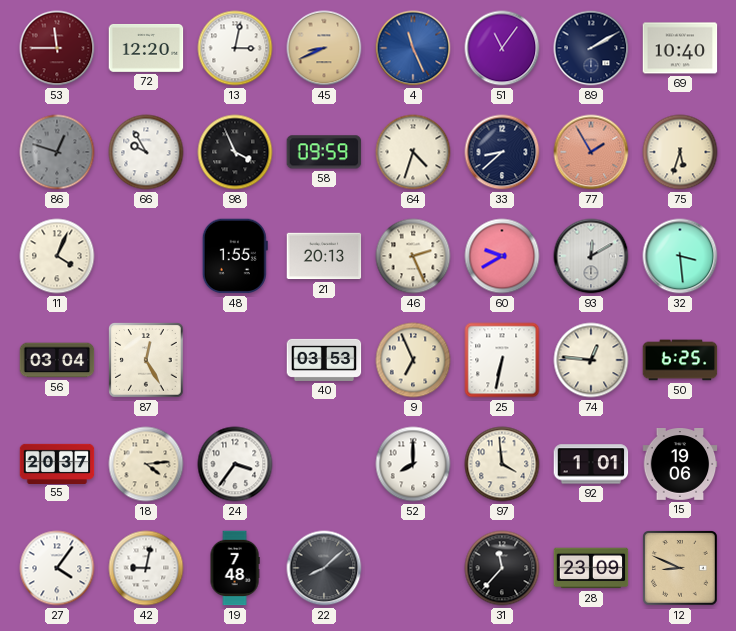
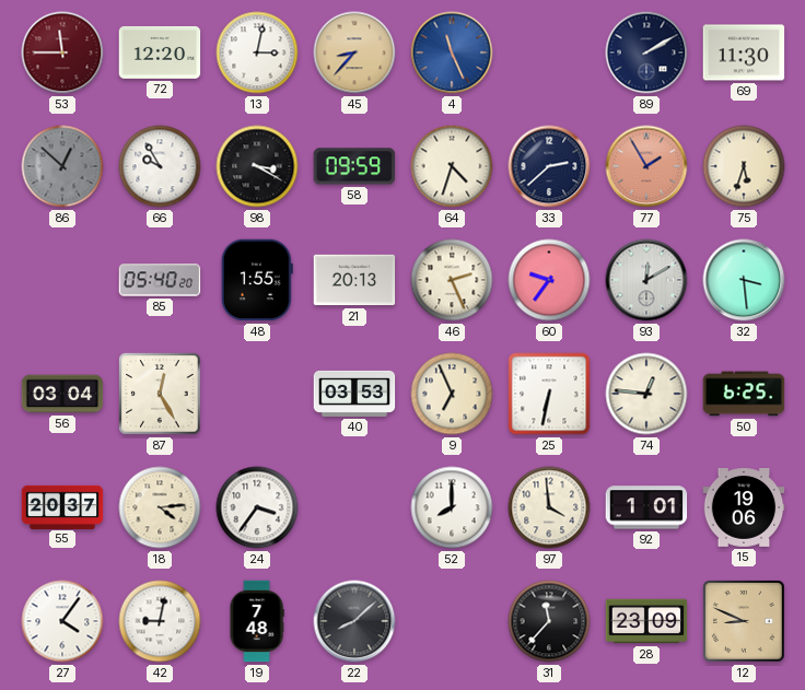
45: 8:41 -> 8:37
51: 11:06 -> none
69: 10:40 -> 11:30
86: 12:48 -> 12:52
98: 3:56 -> 3:20
33: 8:38 -> 2:38
11: 4:04 -> none
85: none -> 05:40
60: 9:40 -> 9:36
